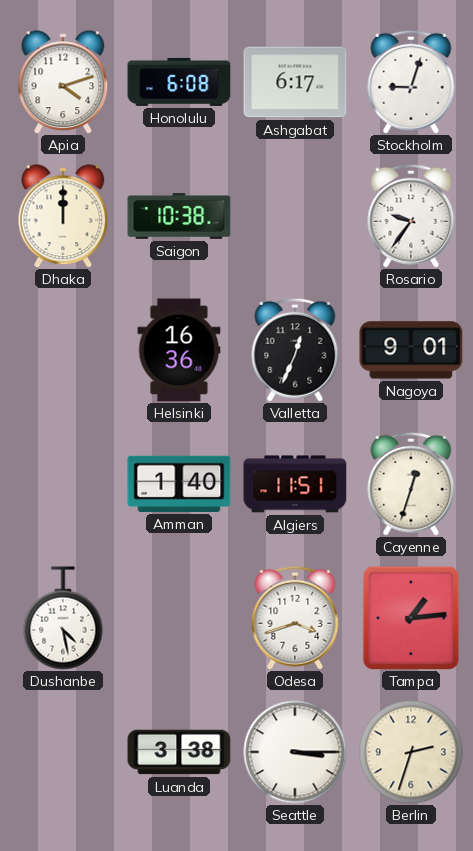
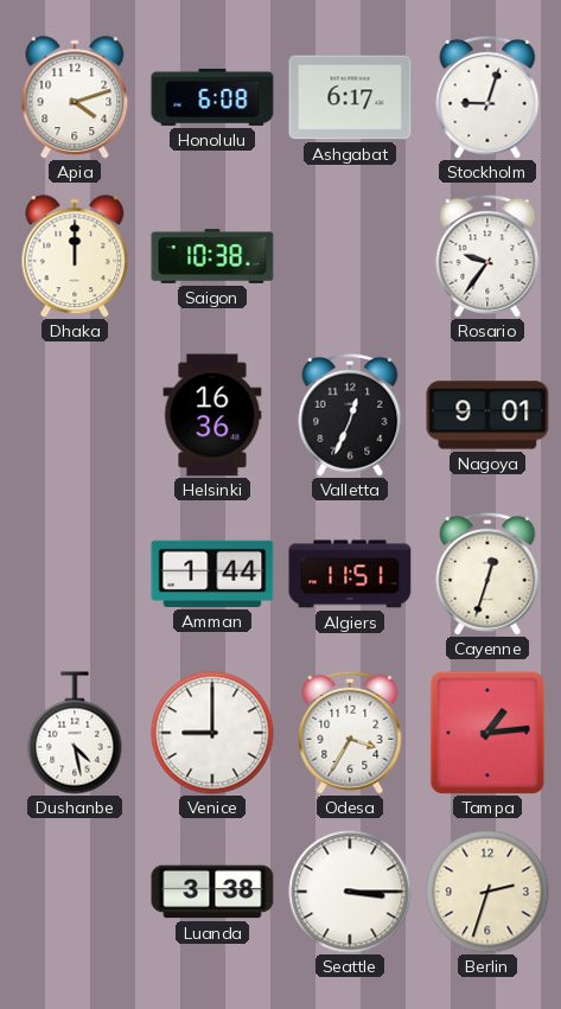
Amman: 1:40 -> 1:44
Venice: none -> 9:00
Odesa: 3:42 -> 3:35
